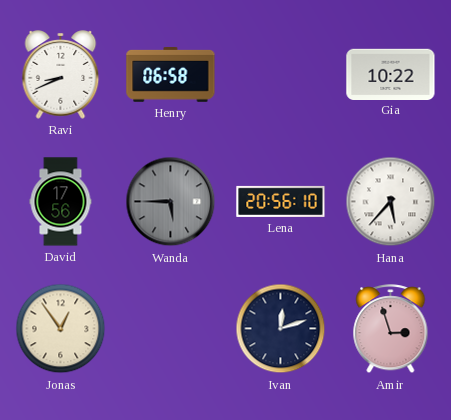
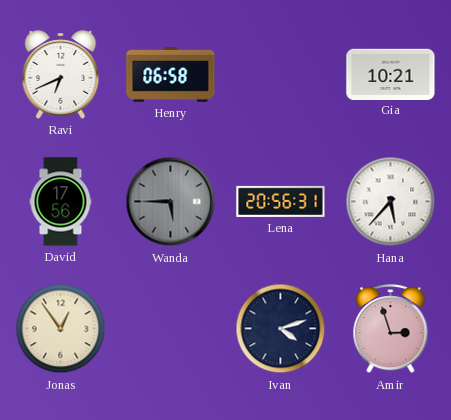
Ravi: 8:41 -> 6:41
Gia: 10:22 -> 10:21
Lena: 20:56:10 -> 20:56:31
Ivan: 12:12 -> 4:12
